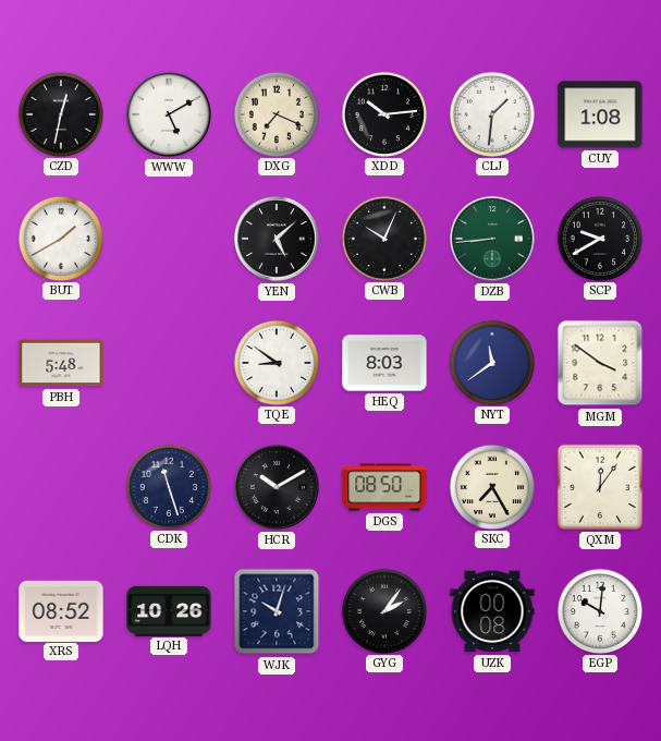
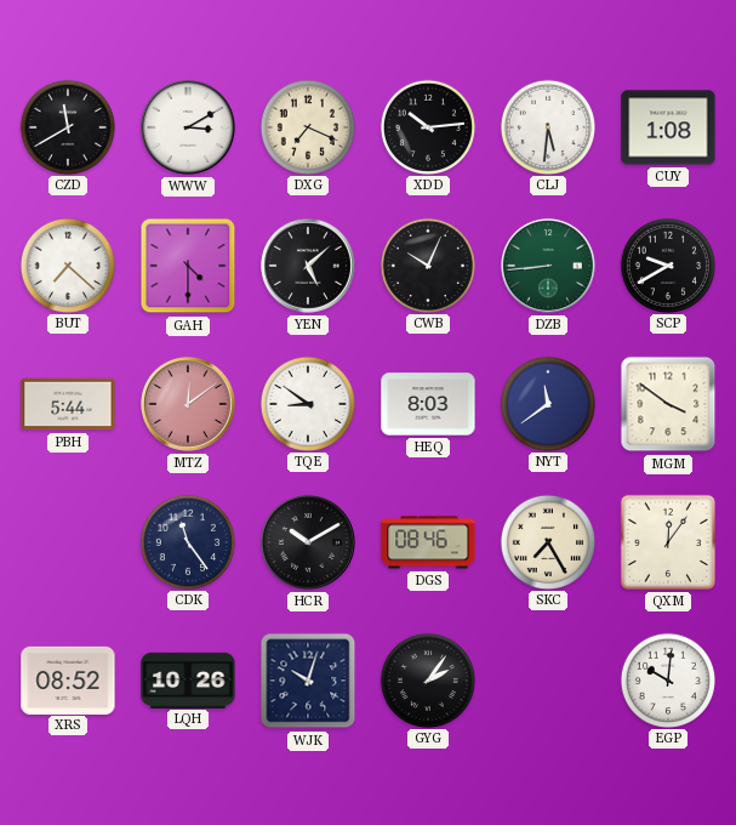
CZD: 12:32 -> 11:40
WWW: 5:10 -> 3:10
CLJ: 1:31 -> 5:31
BUT: 1:40 -> 7:22
GAH: none -> 4:30
PBH: 5:48 -> 5:44
MTZ: none -> 12:09
CDK: 11:27 -> 11:24
DGS: 08:50 -> 08:46
UZK: 00:08 -> none
